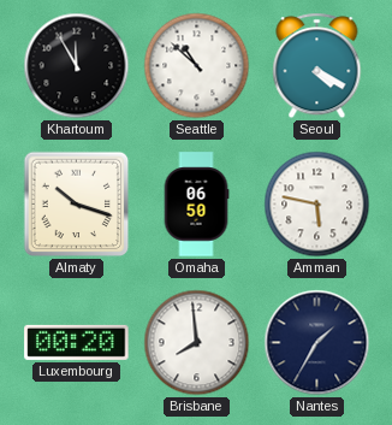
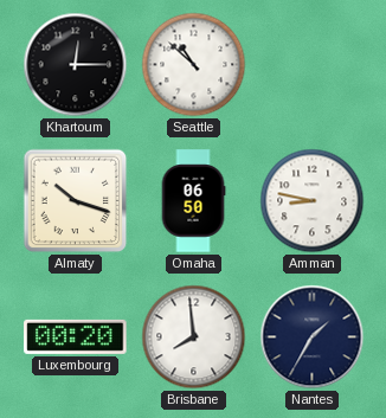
Khartoum: 11:55 -> 12:15
Seoul: 4:20 -> none
Amman: 5:47 -> 8:47
